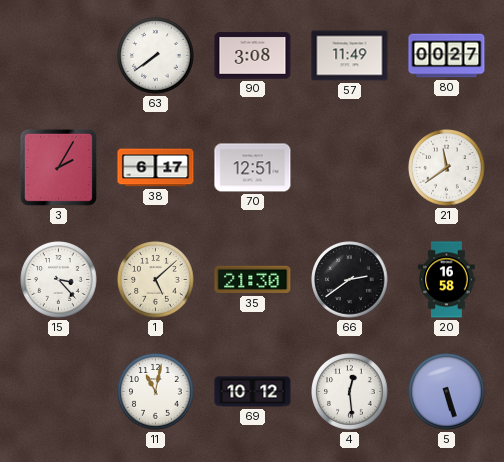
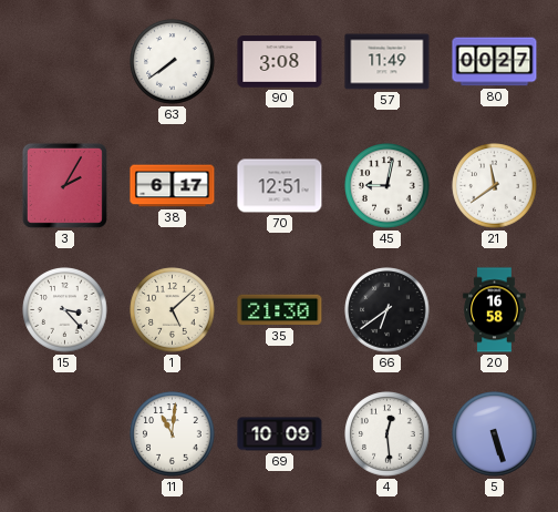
45: none -> 9:02
66: 2:39 -> 6:39
11: 11:02 -> 11:01
69: 10:12 -> 10:09
